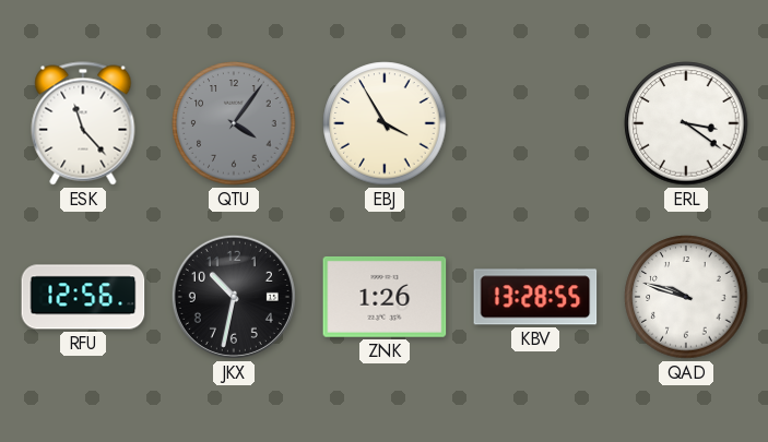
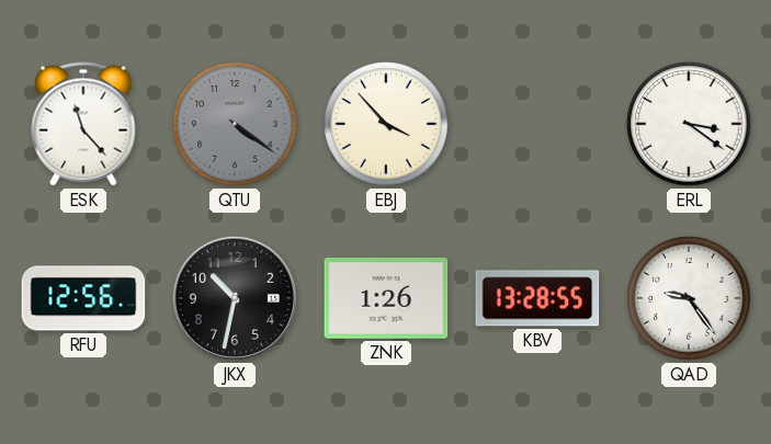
QTU: 4:06 -> 4:21
EBJ: 3:55 -> 3:53
QAD: 9:48 -> 9:24
